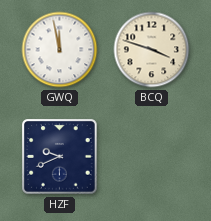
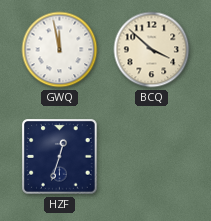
BCQ: 3:48 -> 3:52
HZF: 9:41 -> 12:33
